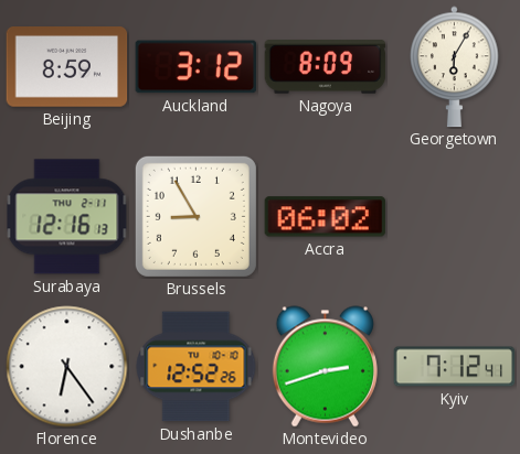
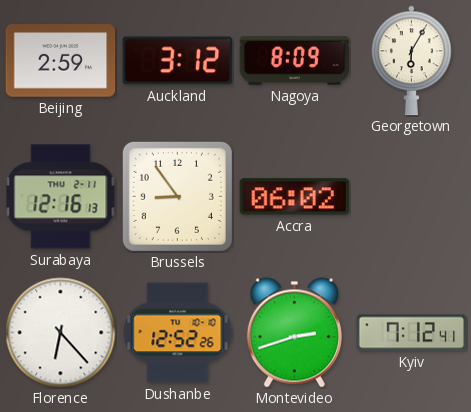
Beijing: 8:59 -> 2:59
Brussels: 8:55 -> 8:54
Florence: 6:24 -> 6:23
